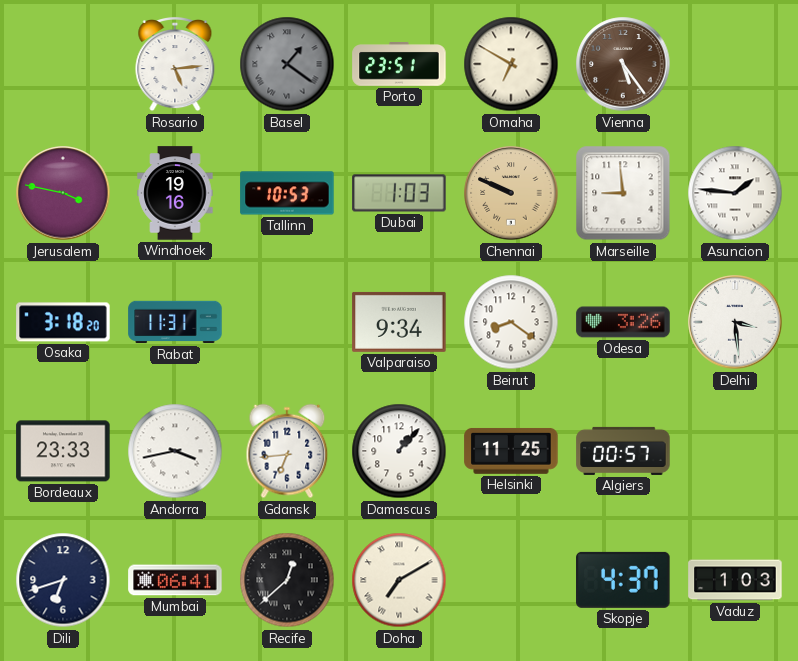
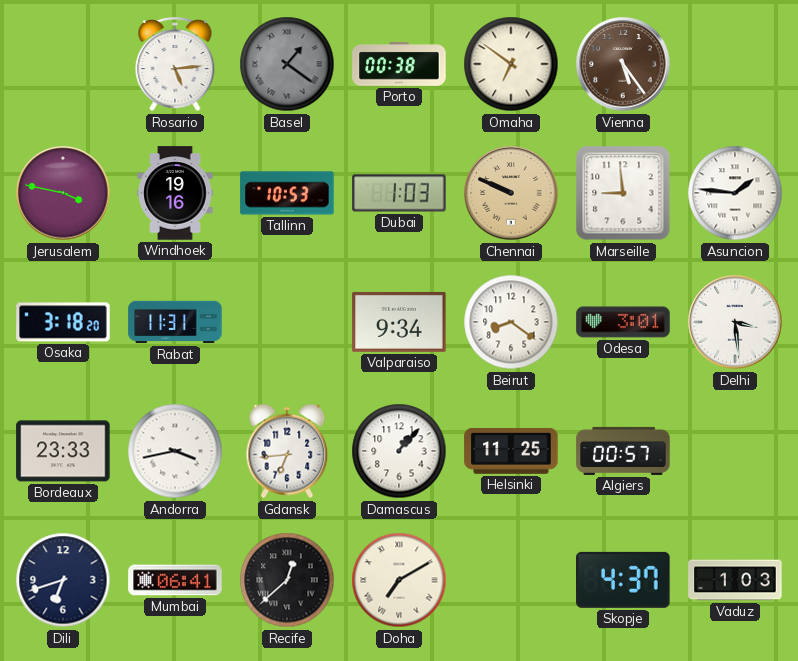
Porto: 23:51 -> 00:38
Omaha: 6:50 -> 6:51
Odesa: 3:26 -> 3:01
